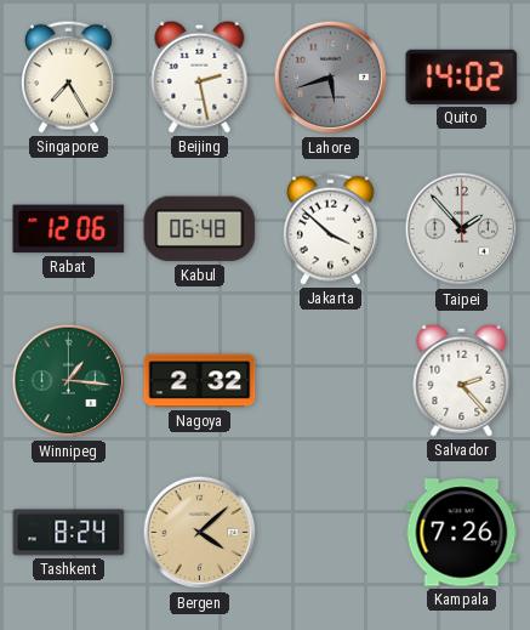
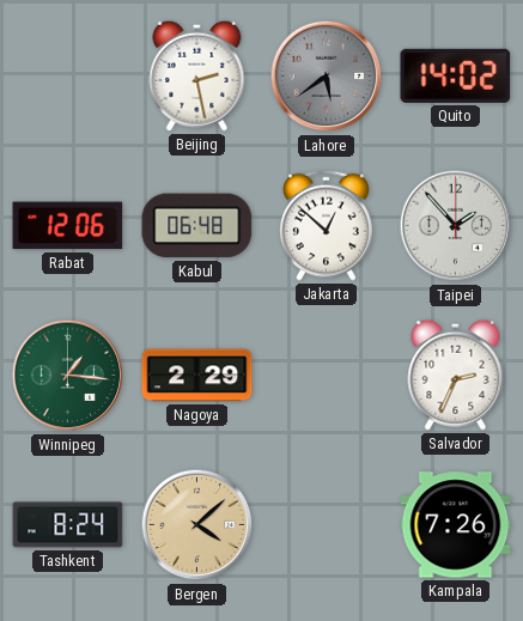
Singapore: 7:25 -> none
Lahore: 5:42 -> 5:39
Jakarta: 3:52 -> 12:52
Nagoya: 2:32 -> 2:29
Salvador: 2:23 -> 2:34
